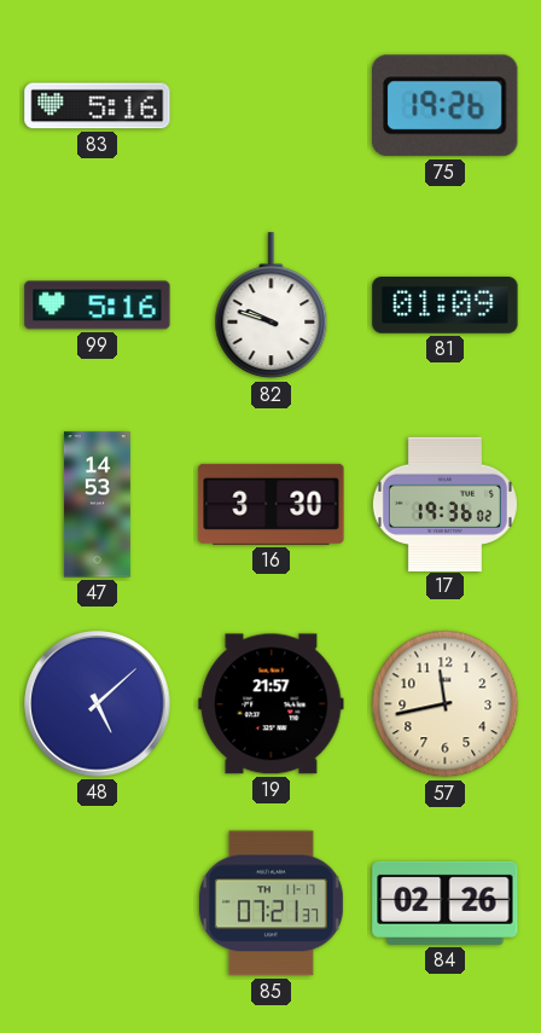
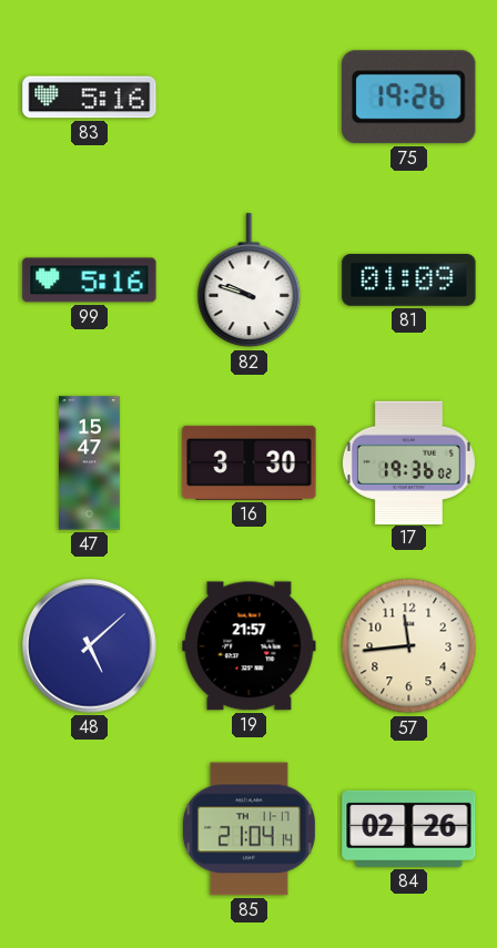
47: 14:53 -> 15:47
57: 11:43 -> 11:44
85: 07:21 -> 21:04
